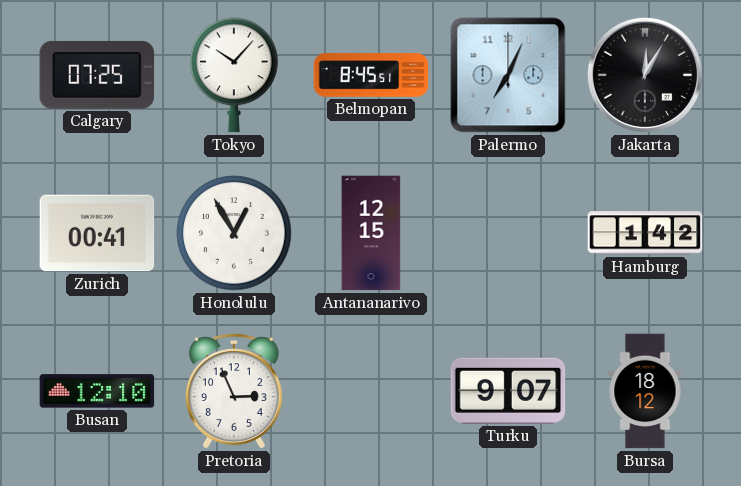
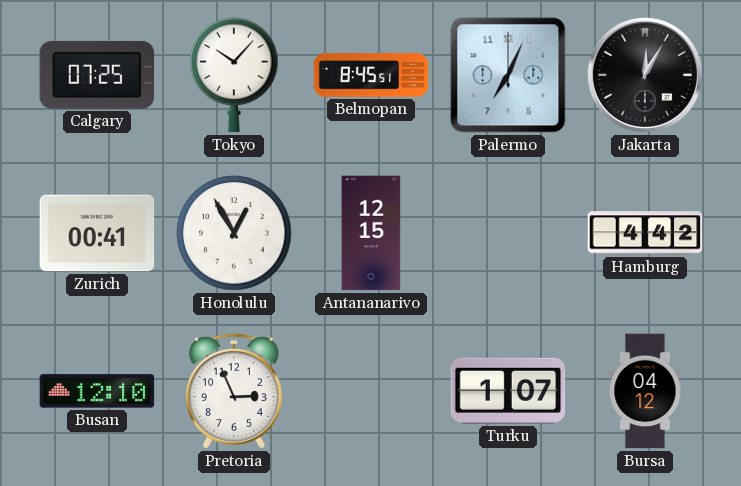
Hamburg: 1:42 -> 4:42
Turku: 9:07 -> 1:07
Bursa: 18:12 -> 04:12
